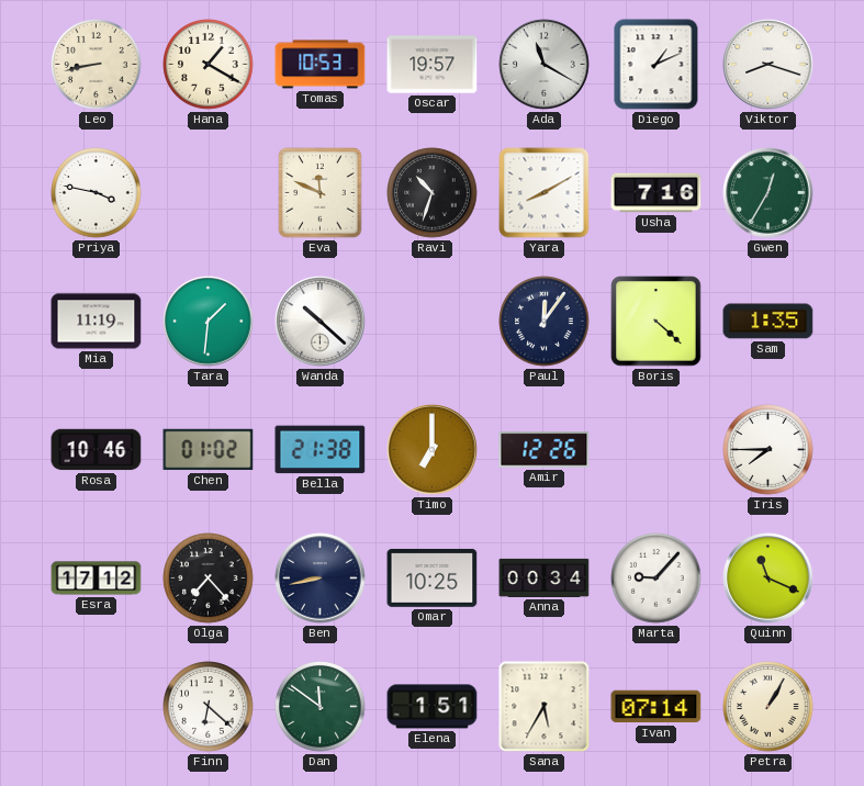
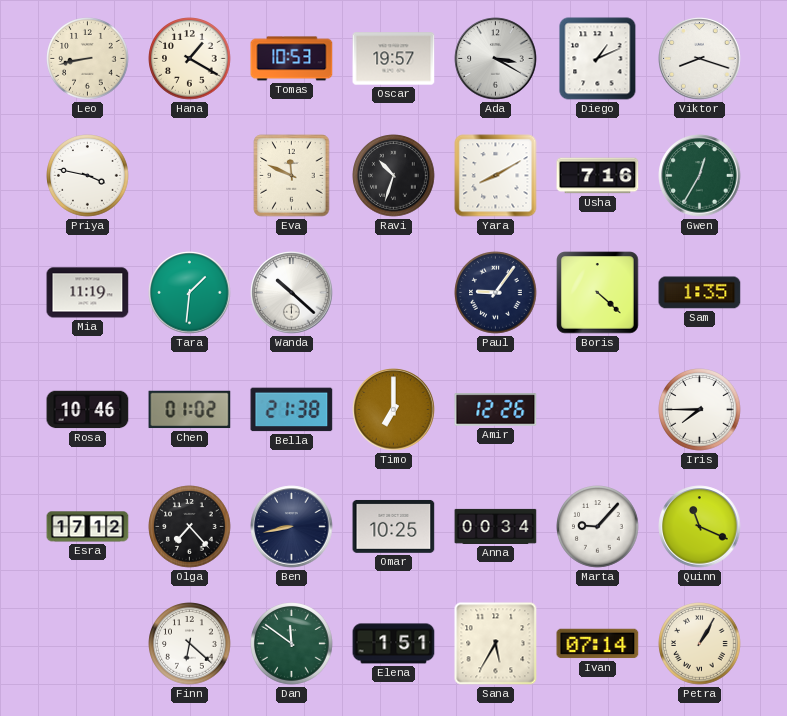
Ada: 11:20 -> 3:20
Paul: 12:06 -> 9:06
